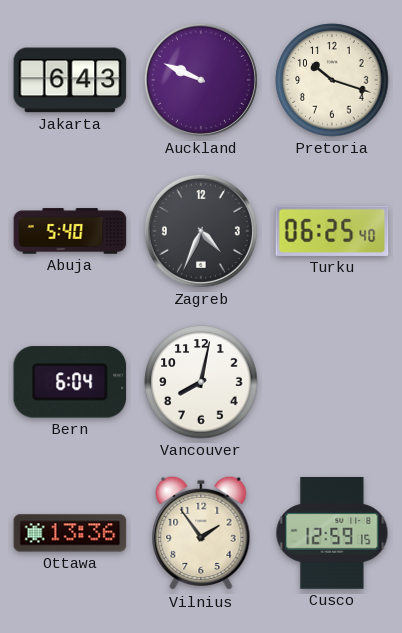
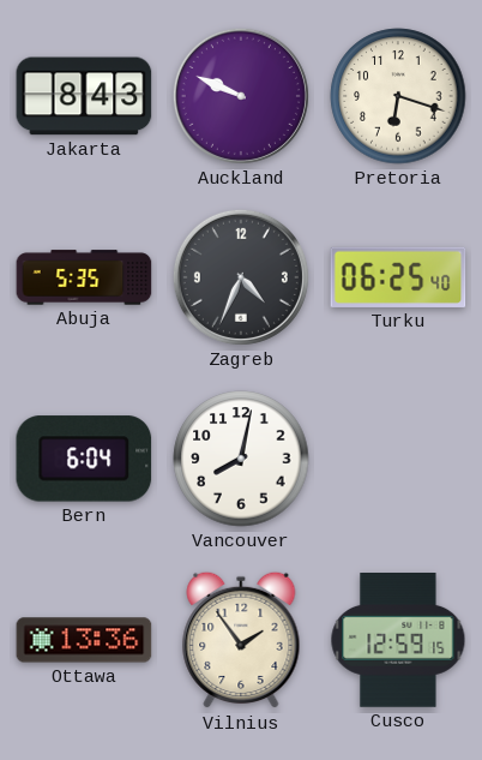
Jakarta: 6:43 -> 8:43
Pretoria: 10:18 -> 6:18
Abuja: 5:40 -> 5:35
